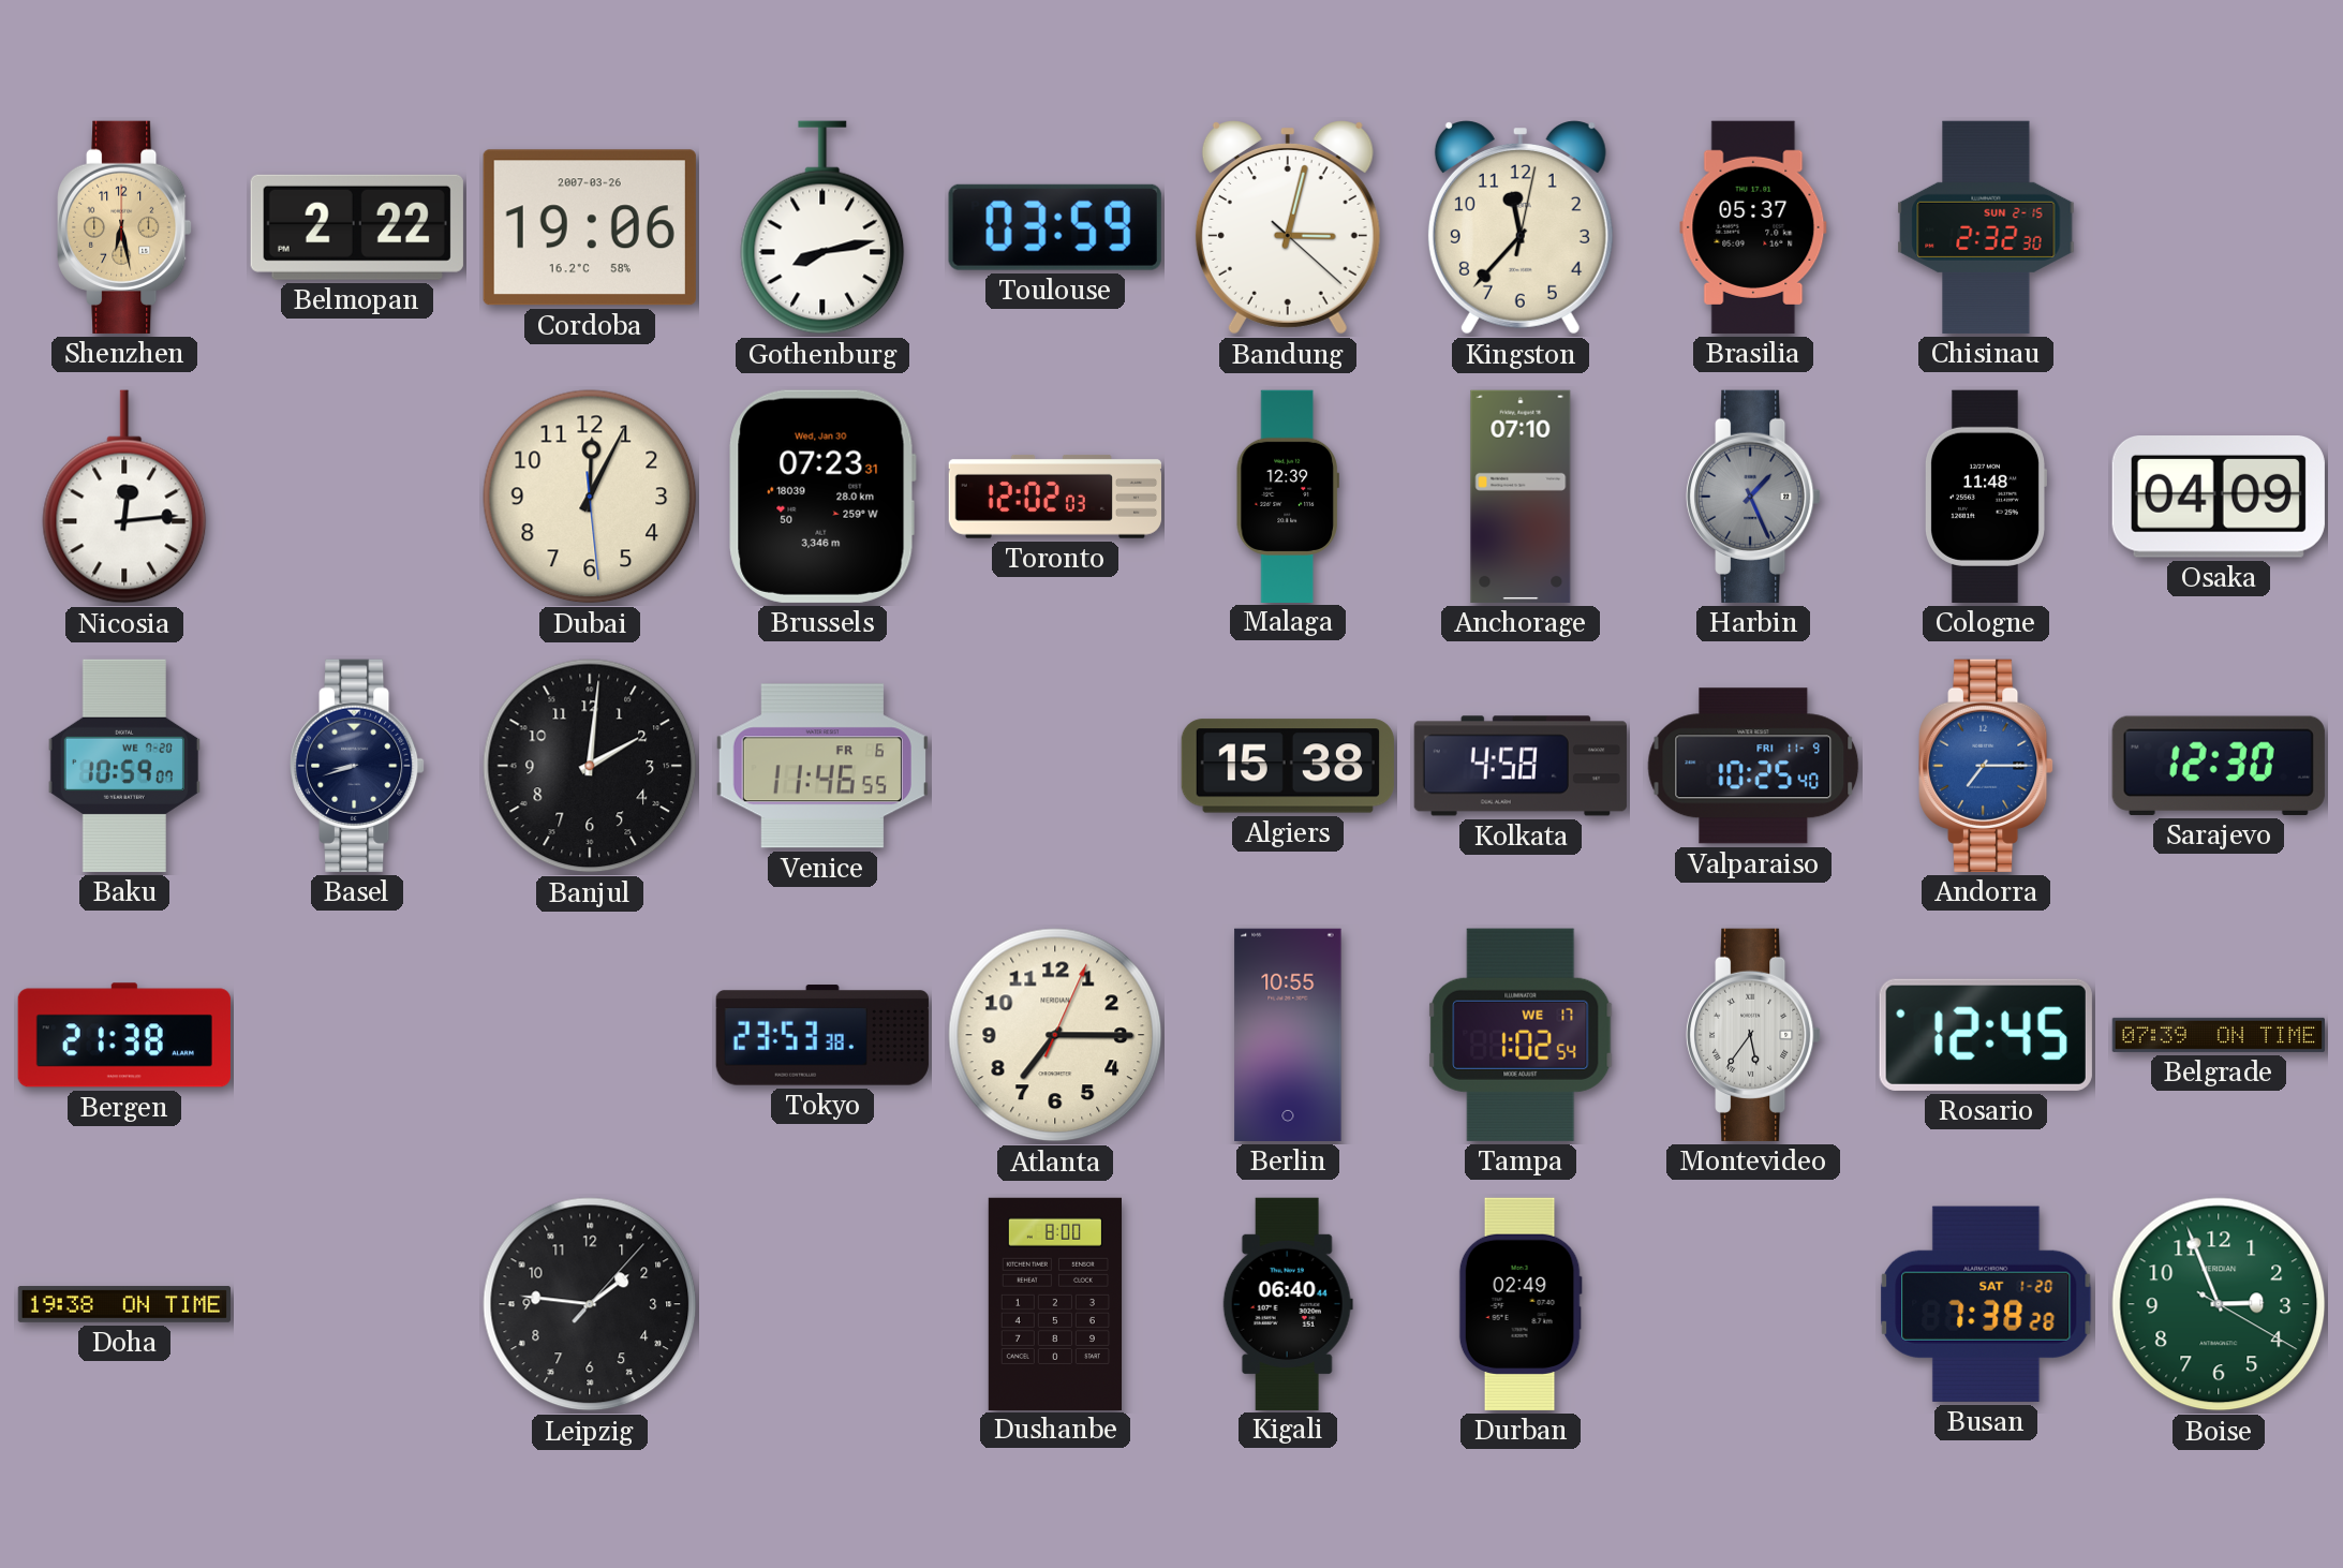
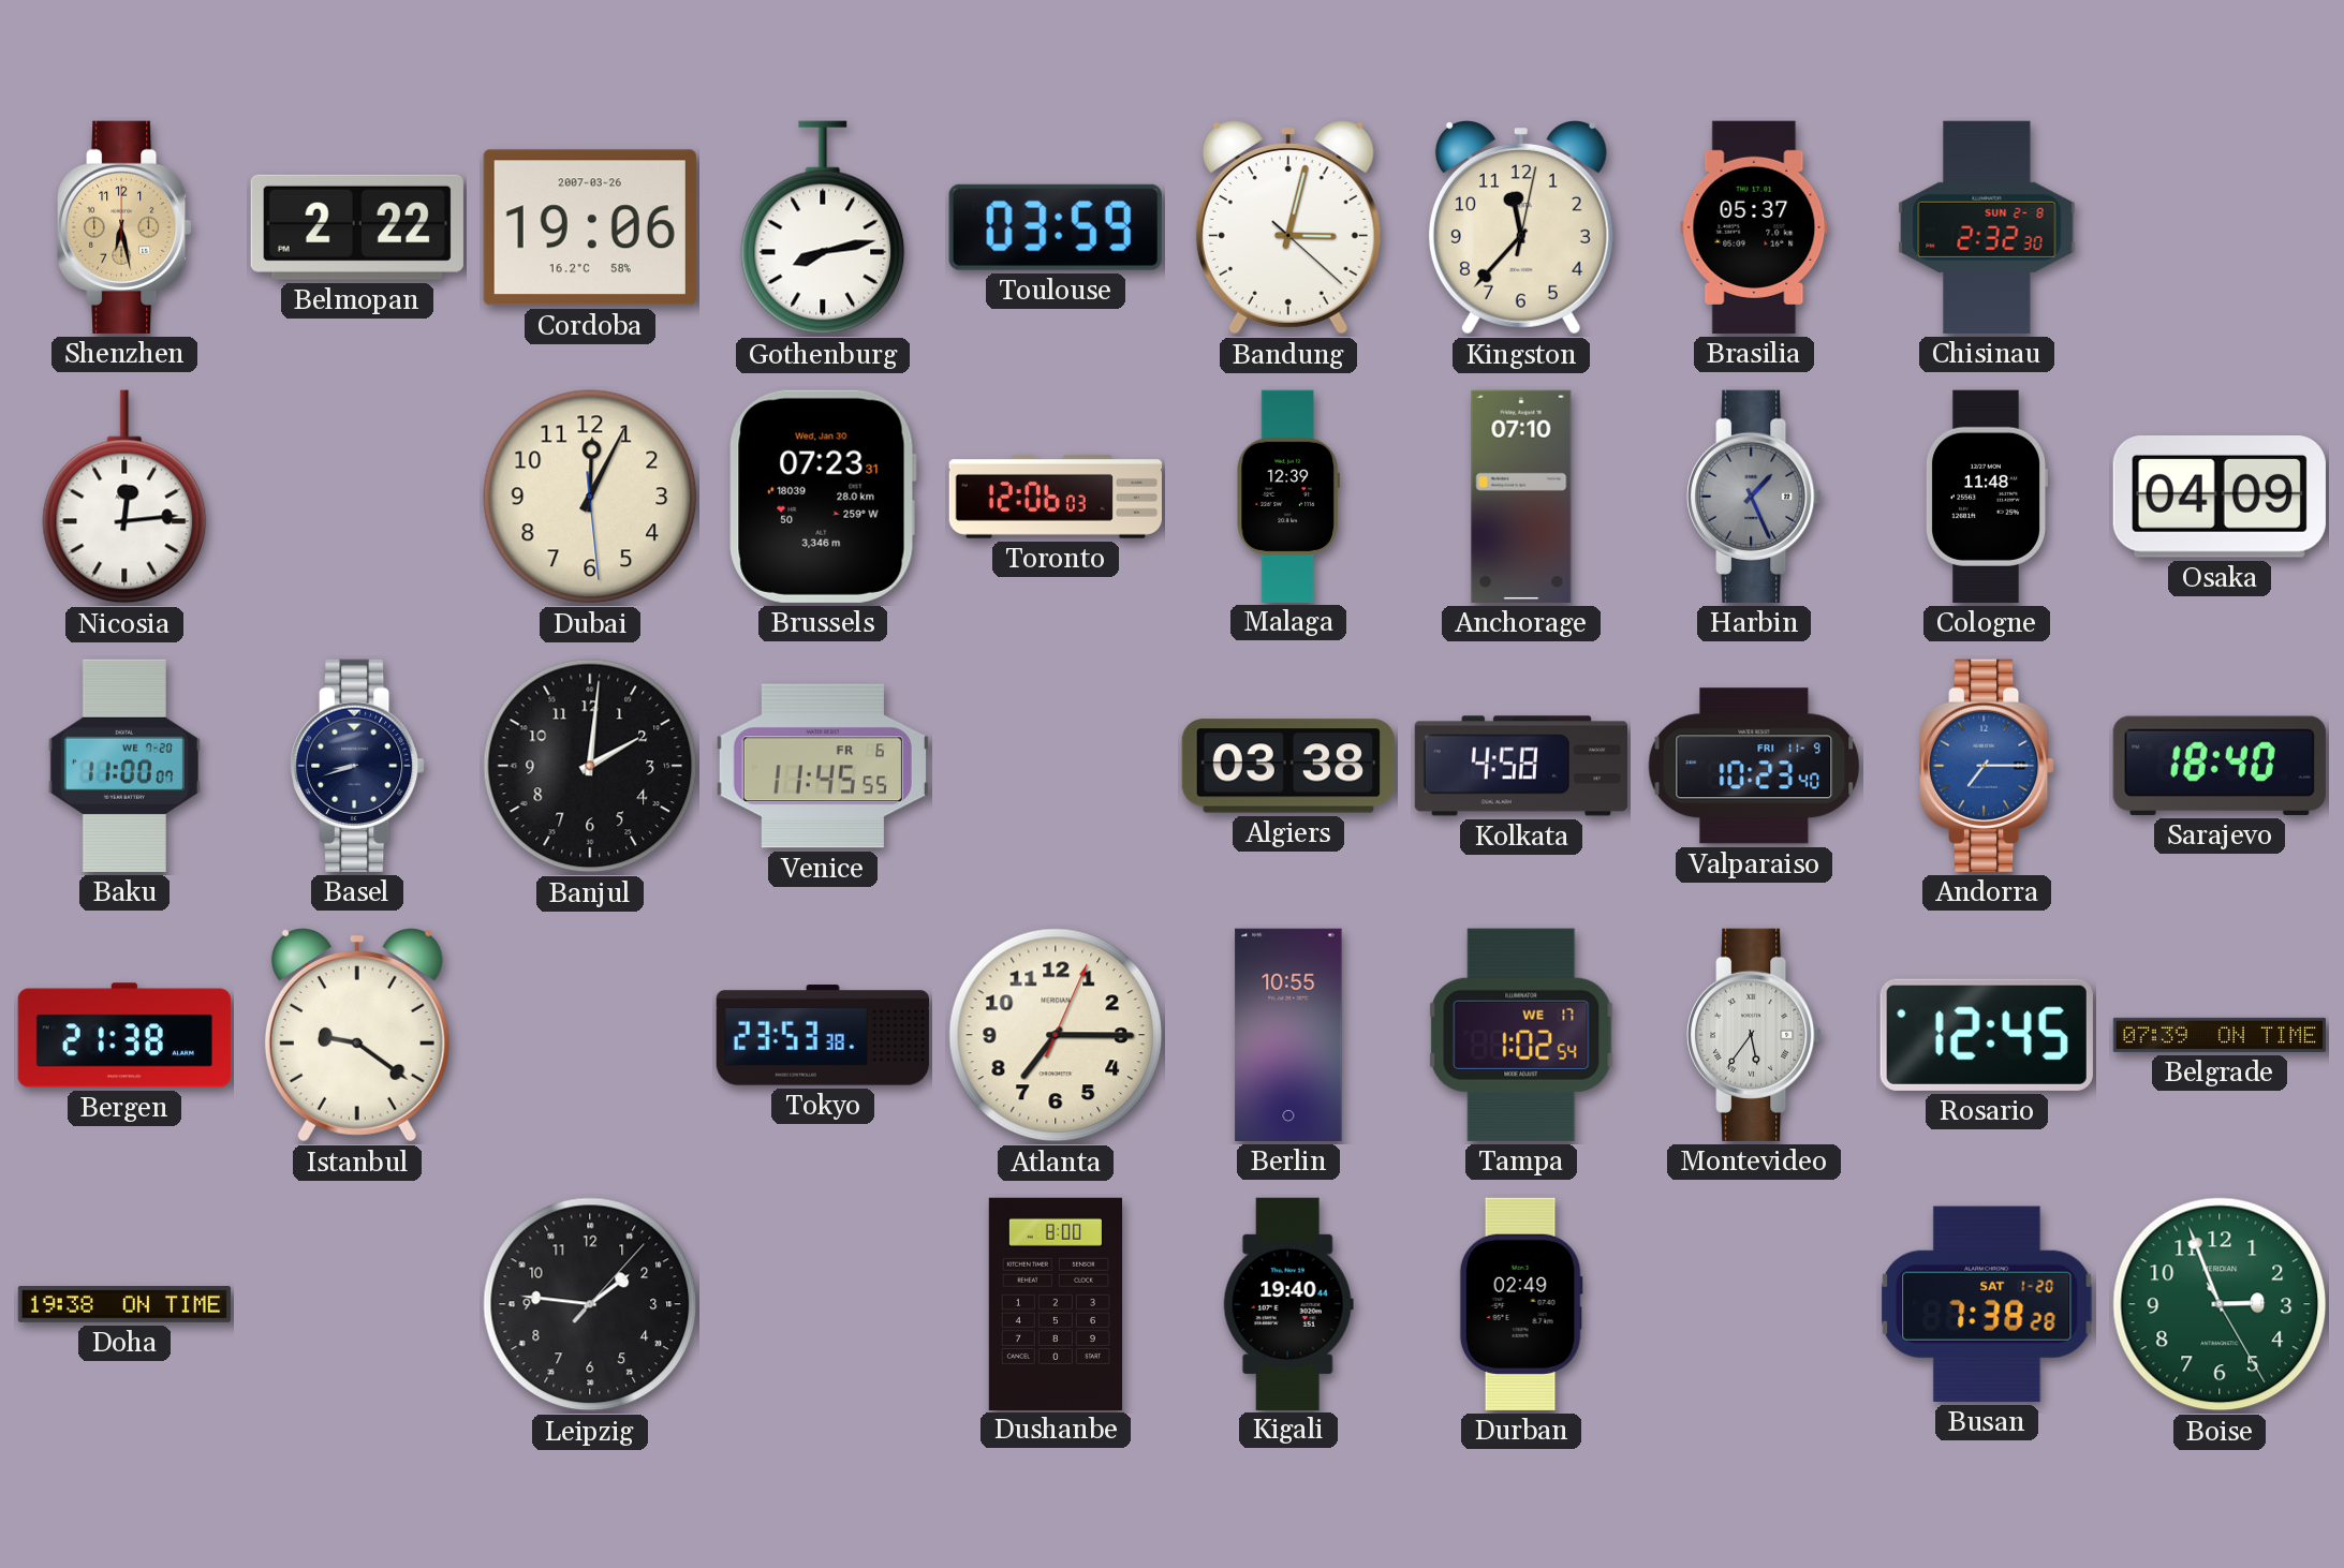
Chisinau date: SUN 2-15 -> SUN 2-8
Toronto: 12:02 -> 12:06
Baku: 10:59 -> 11:00
Venice: 11:46 -> 11:45
Algiers: 15:38 -> 03:38
Valparaiso: 10:25 -> 10:23
Sarajevo: 12:30 -> 18:40
Istanbul: none -> 9:21
Kigali: 06:40 -> 19:40
Boise: 2:56:20 -> 2:56:25
